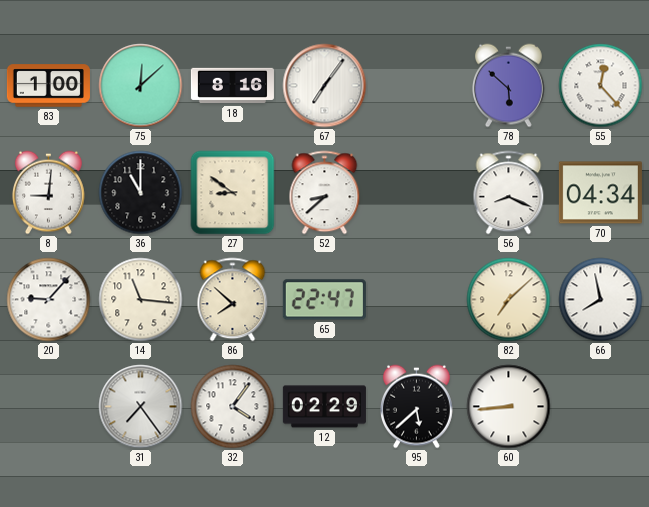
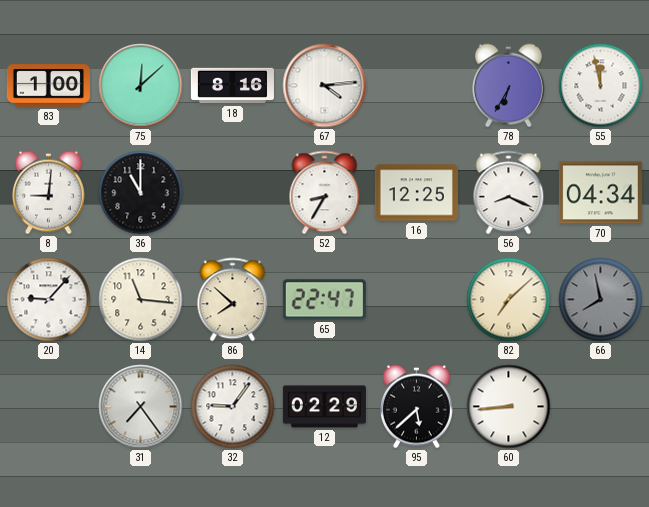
67: 7:06 -> 4:14
78: 5:52 -> 6:35
55: 12:23 -> 11:58
27: 8:51 -> none
52: 8:38 -> 8:35
16: none -> 12:25
66 dial: white -> grey
32: 4:06 -> 9:06
